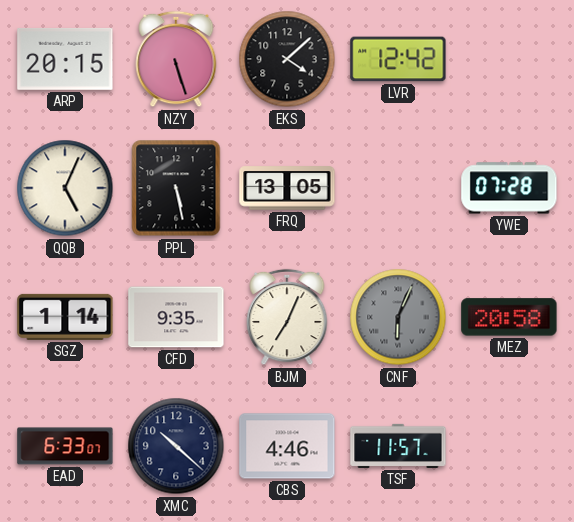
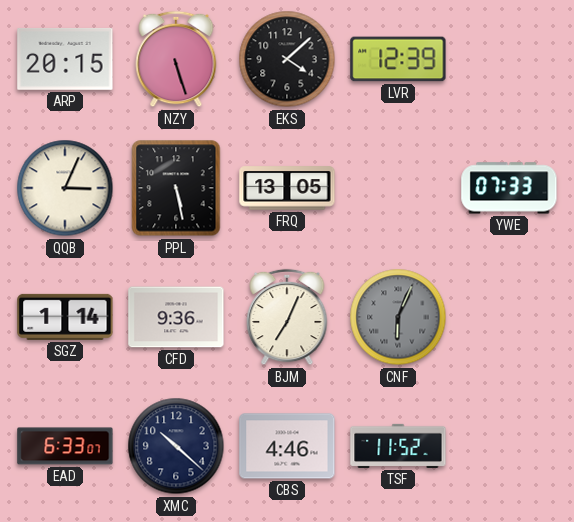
LVR: 12:42 -> 12:39
QQB: 5:04 -> 3:04
YWE: 07:28 -> 07:33
CFD: 9:35 -> 9:36
MEZ: 20:58 -> none
TSF: 11:57 -> 11:52
